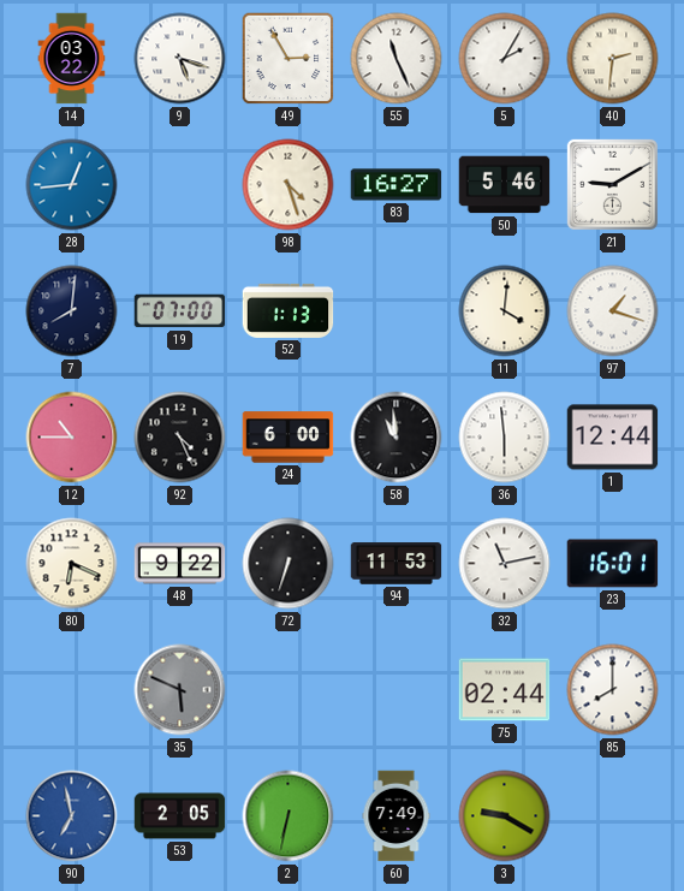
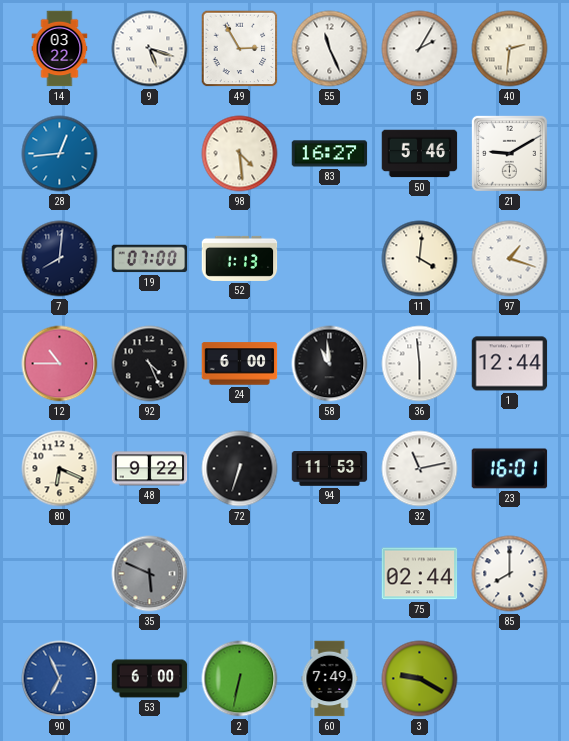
98: 4:27 -> 4:29
90: 6:58 -> 6:56
53: 2:05 -> 6:00
